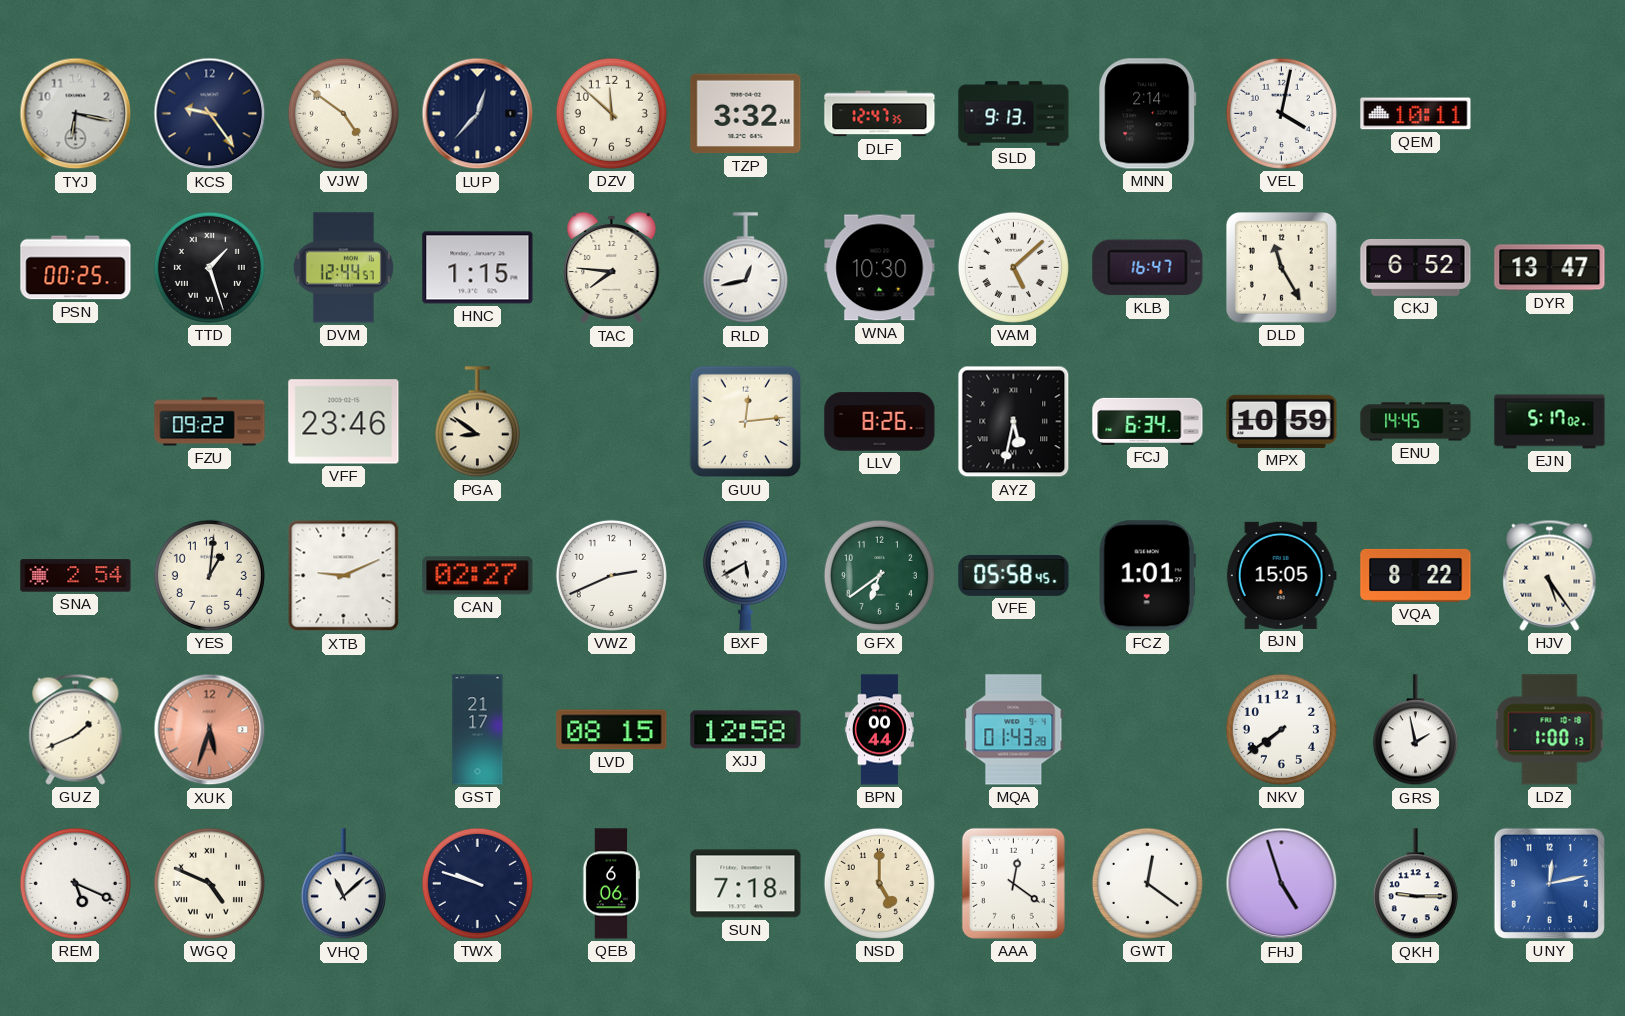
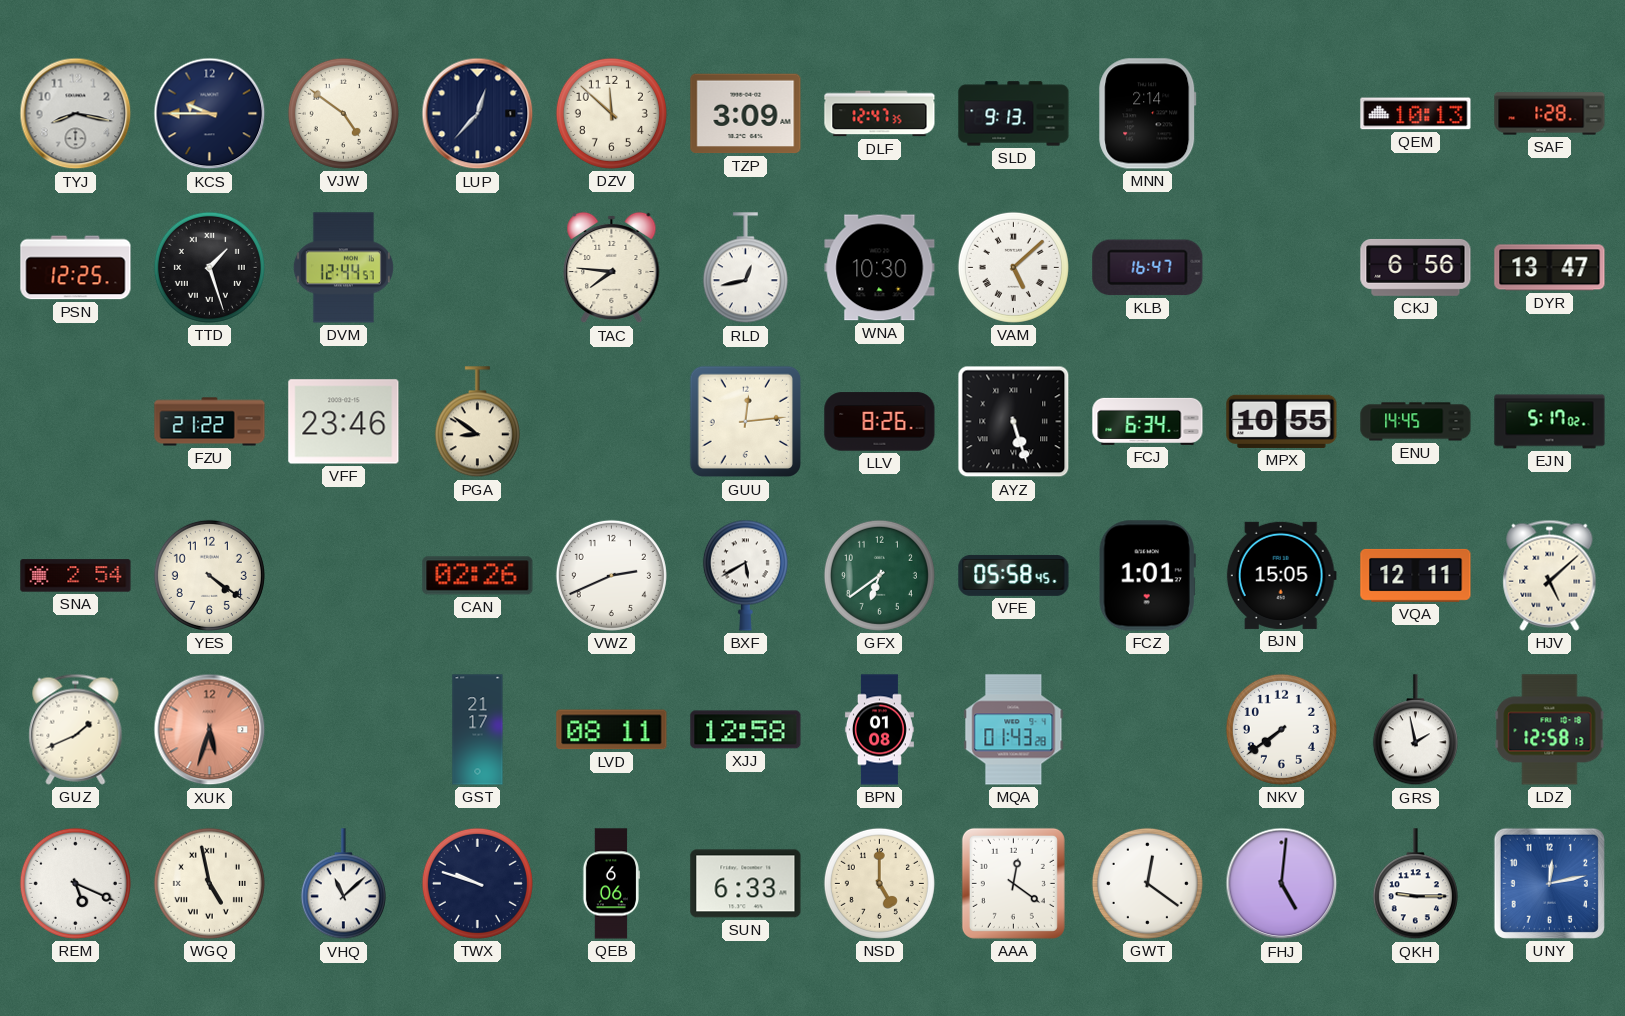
TYJ: 6:17 -> 8:17
KCS: 9:24 -> 9:45
TZP: 3:32 -> 3:09
VEL: 4:02 -> none
QEM: 10:11 -> 10:13
SAF: none -> 1:28
PSN: 00:25 -> 12:25
HNC: 1:15 -> none
DLD: 11:25 -> none
CKJ: 6:52 -> 6:56
FZU: 09:22 -> 21:22
AYZ: 5:32 -> 5:27
MPX: 10:59 -> 10:55
YES: 1:01 -> 4:21
XTB: 9:11 -> none
CAN: 02:27 -> 02:26
VQA: 8:22 -> 12:11
HJV: 5:24 -> 5:08
LVD: 08:15 -> 08:11
BPN: 00:44 -> 01:08
LDZ: 1:00 -> 12:58
WGQ: 4:49 -> 4:58
SUN: 7:18 -> 6:33
FHJ: 4:57 -> 5:01
